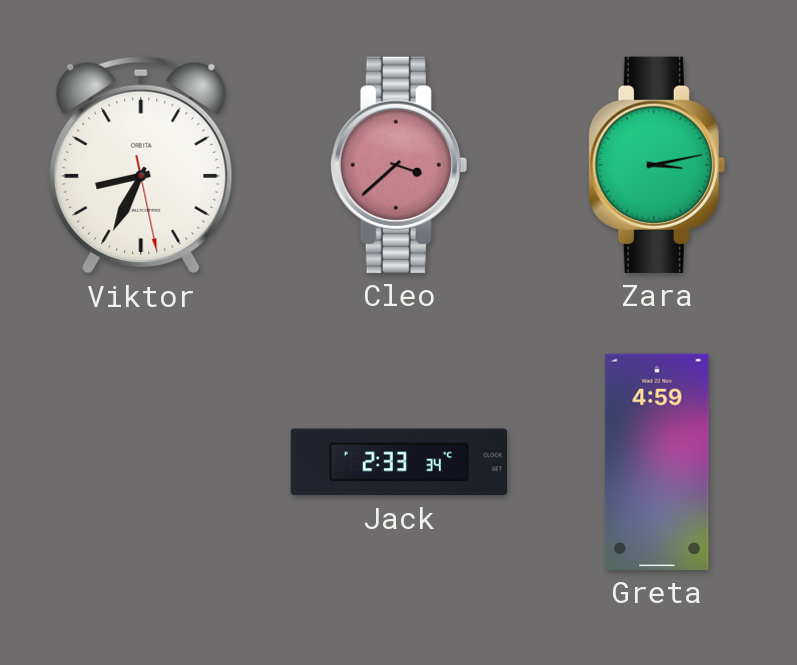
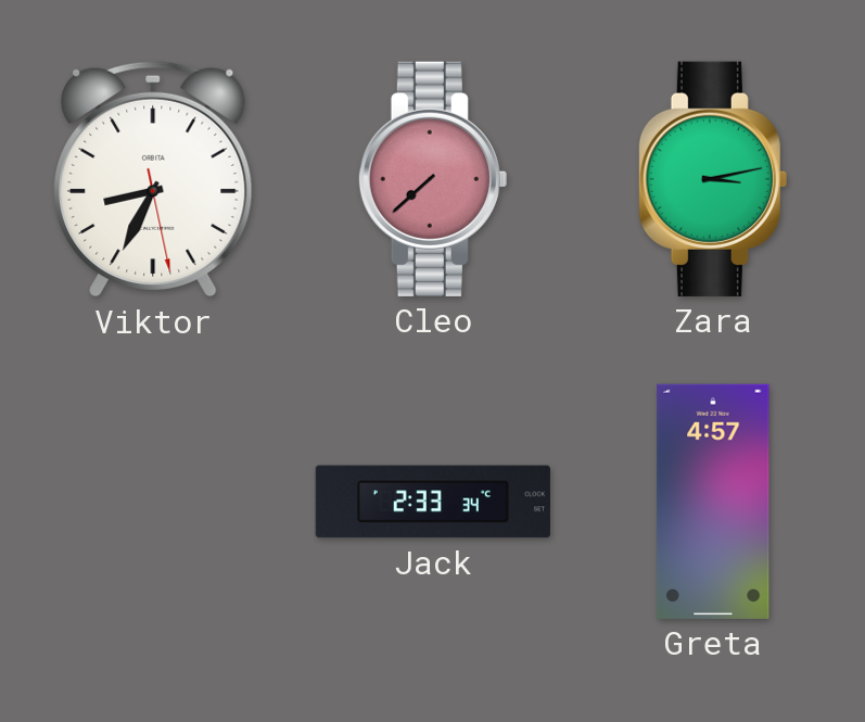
Cleo: 3:38 -> 7:38
Greta: 4:59 -> 4:57
